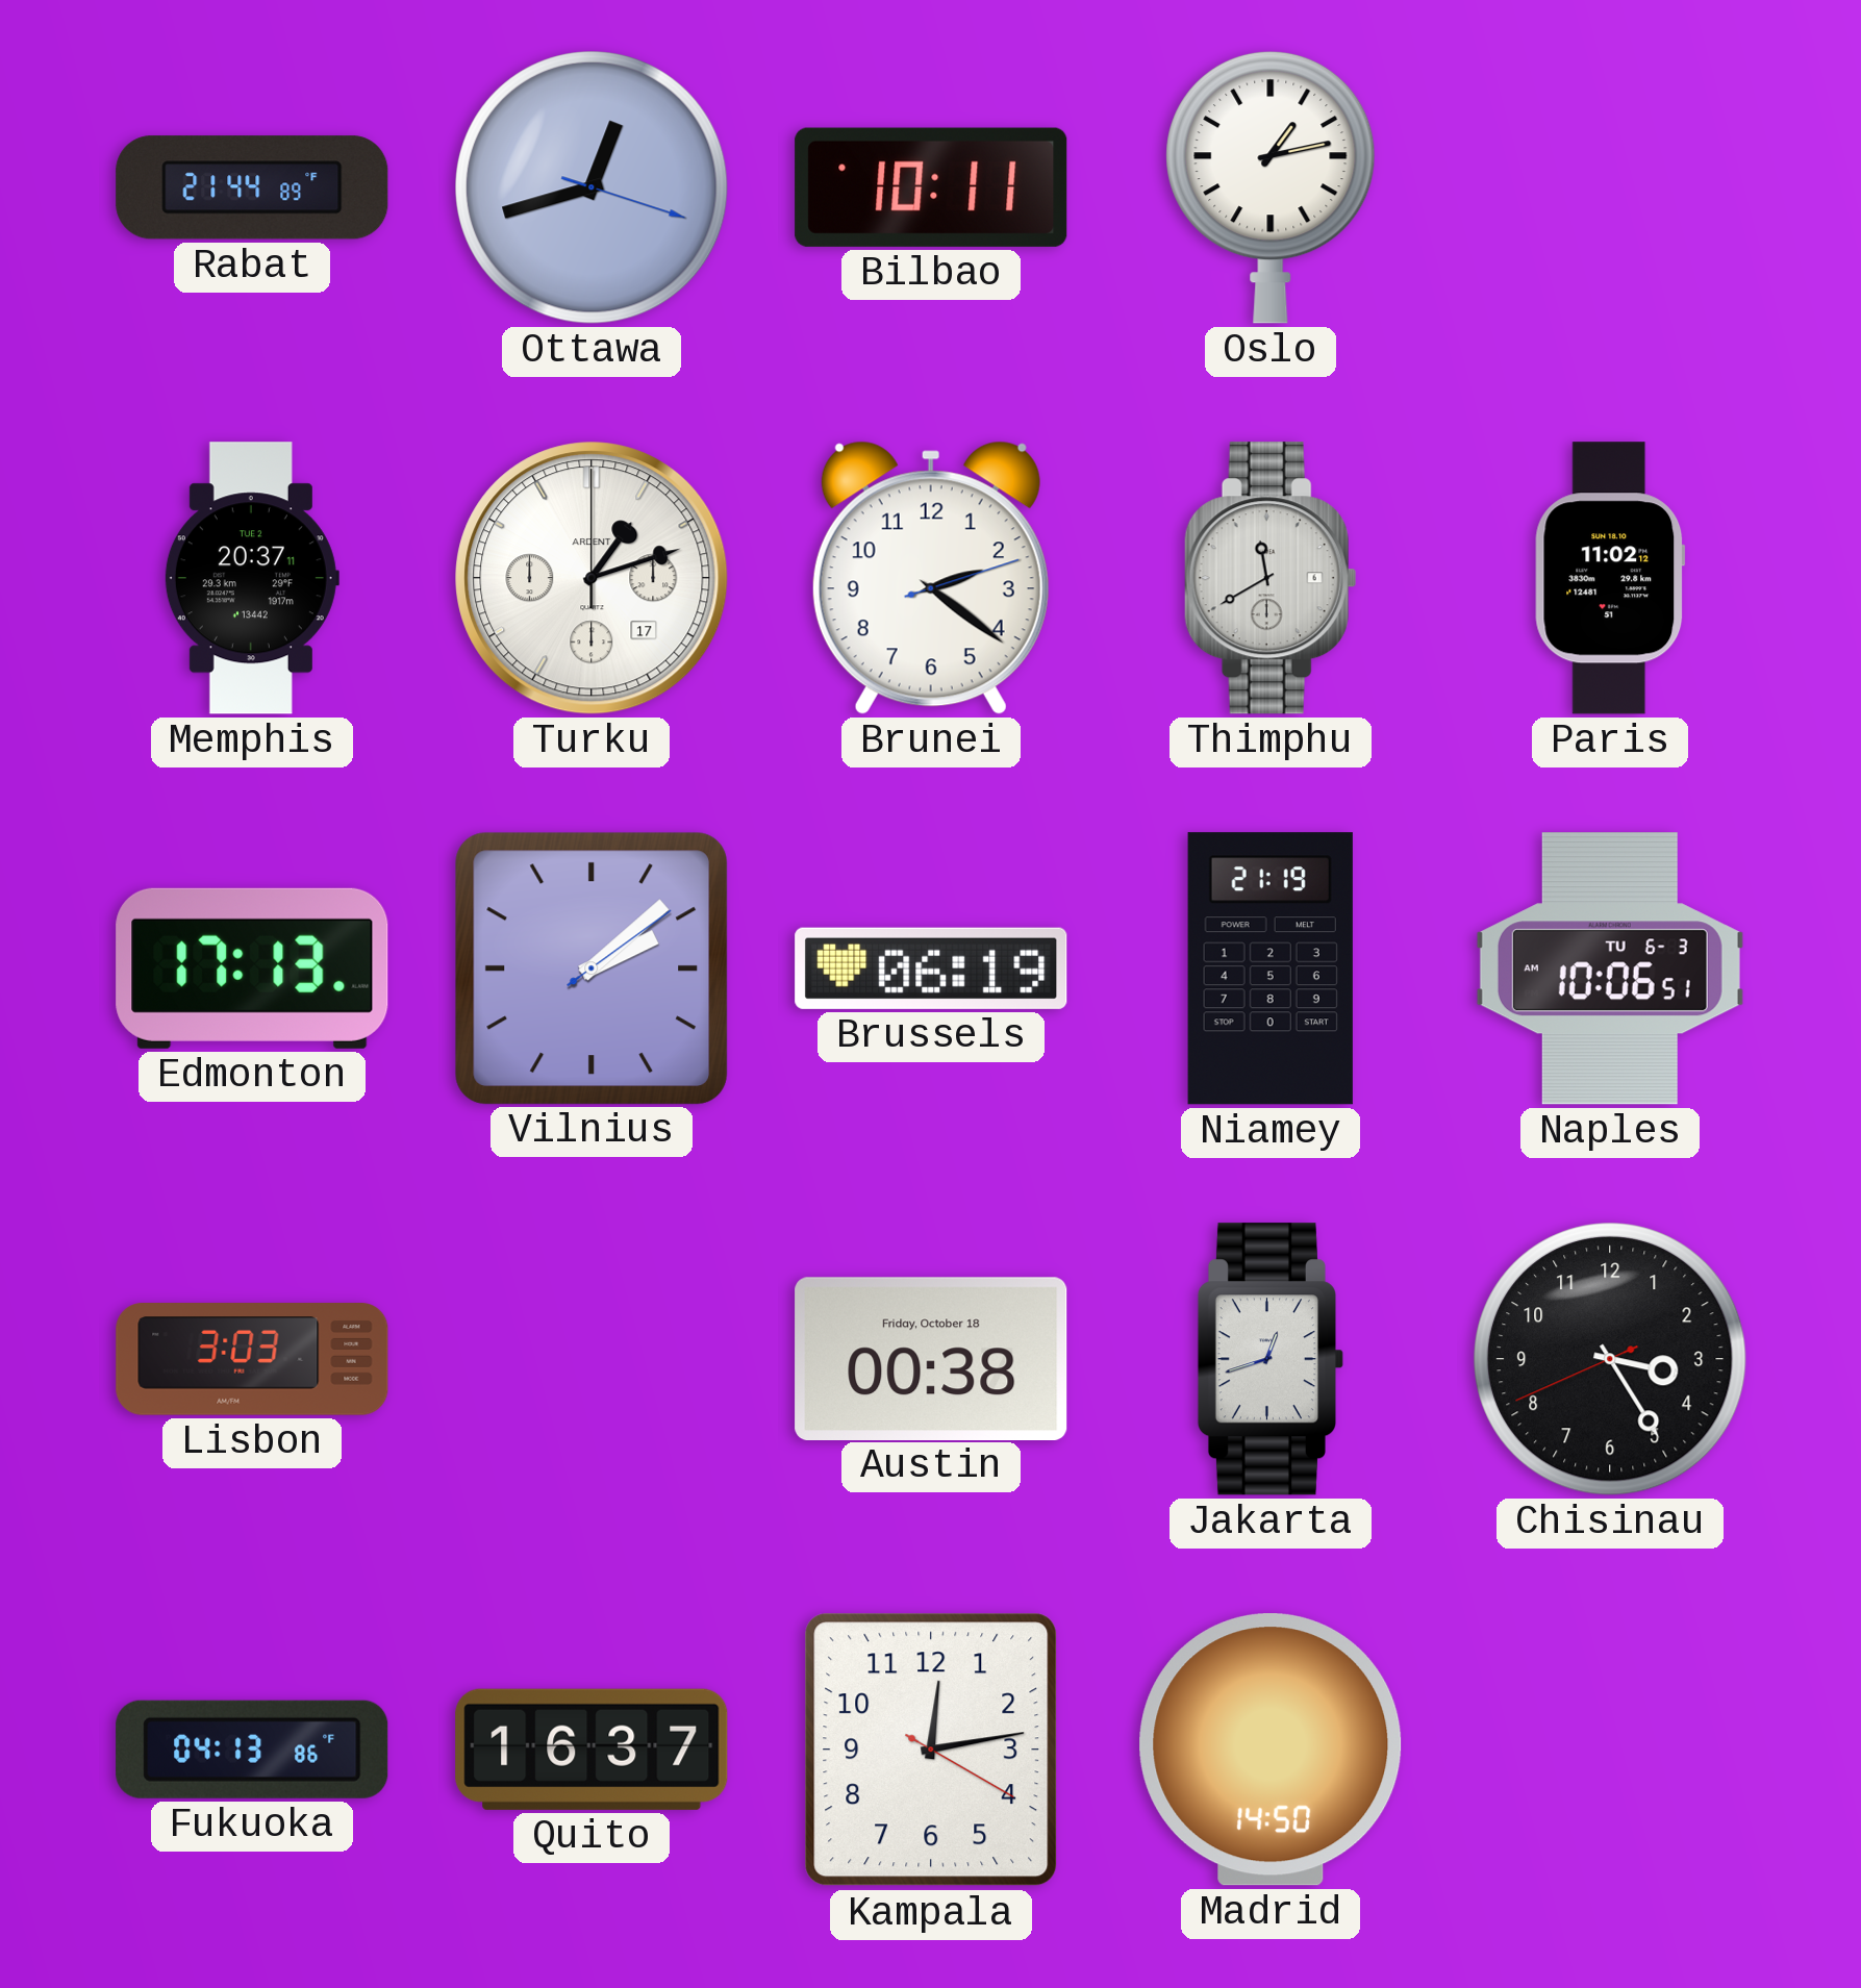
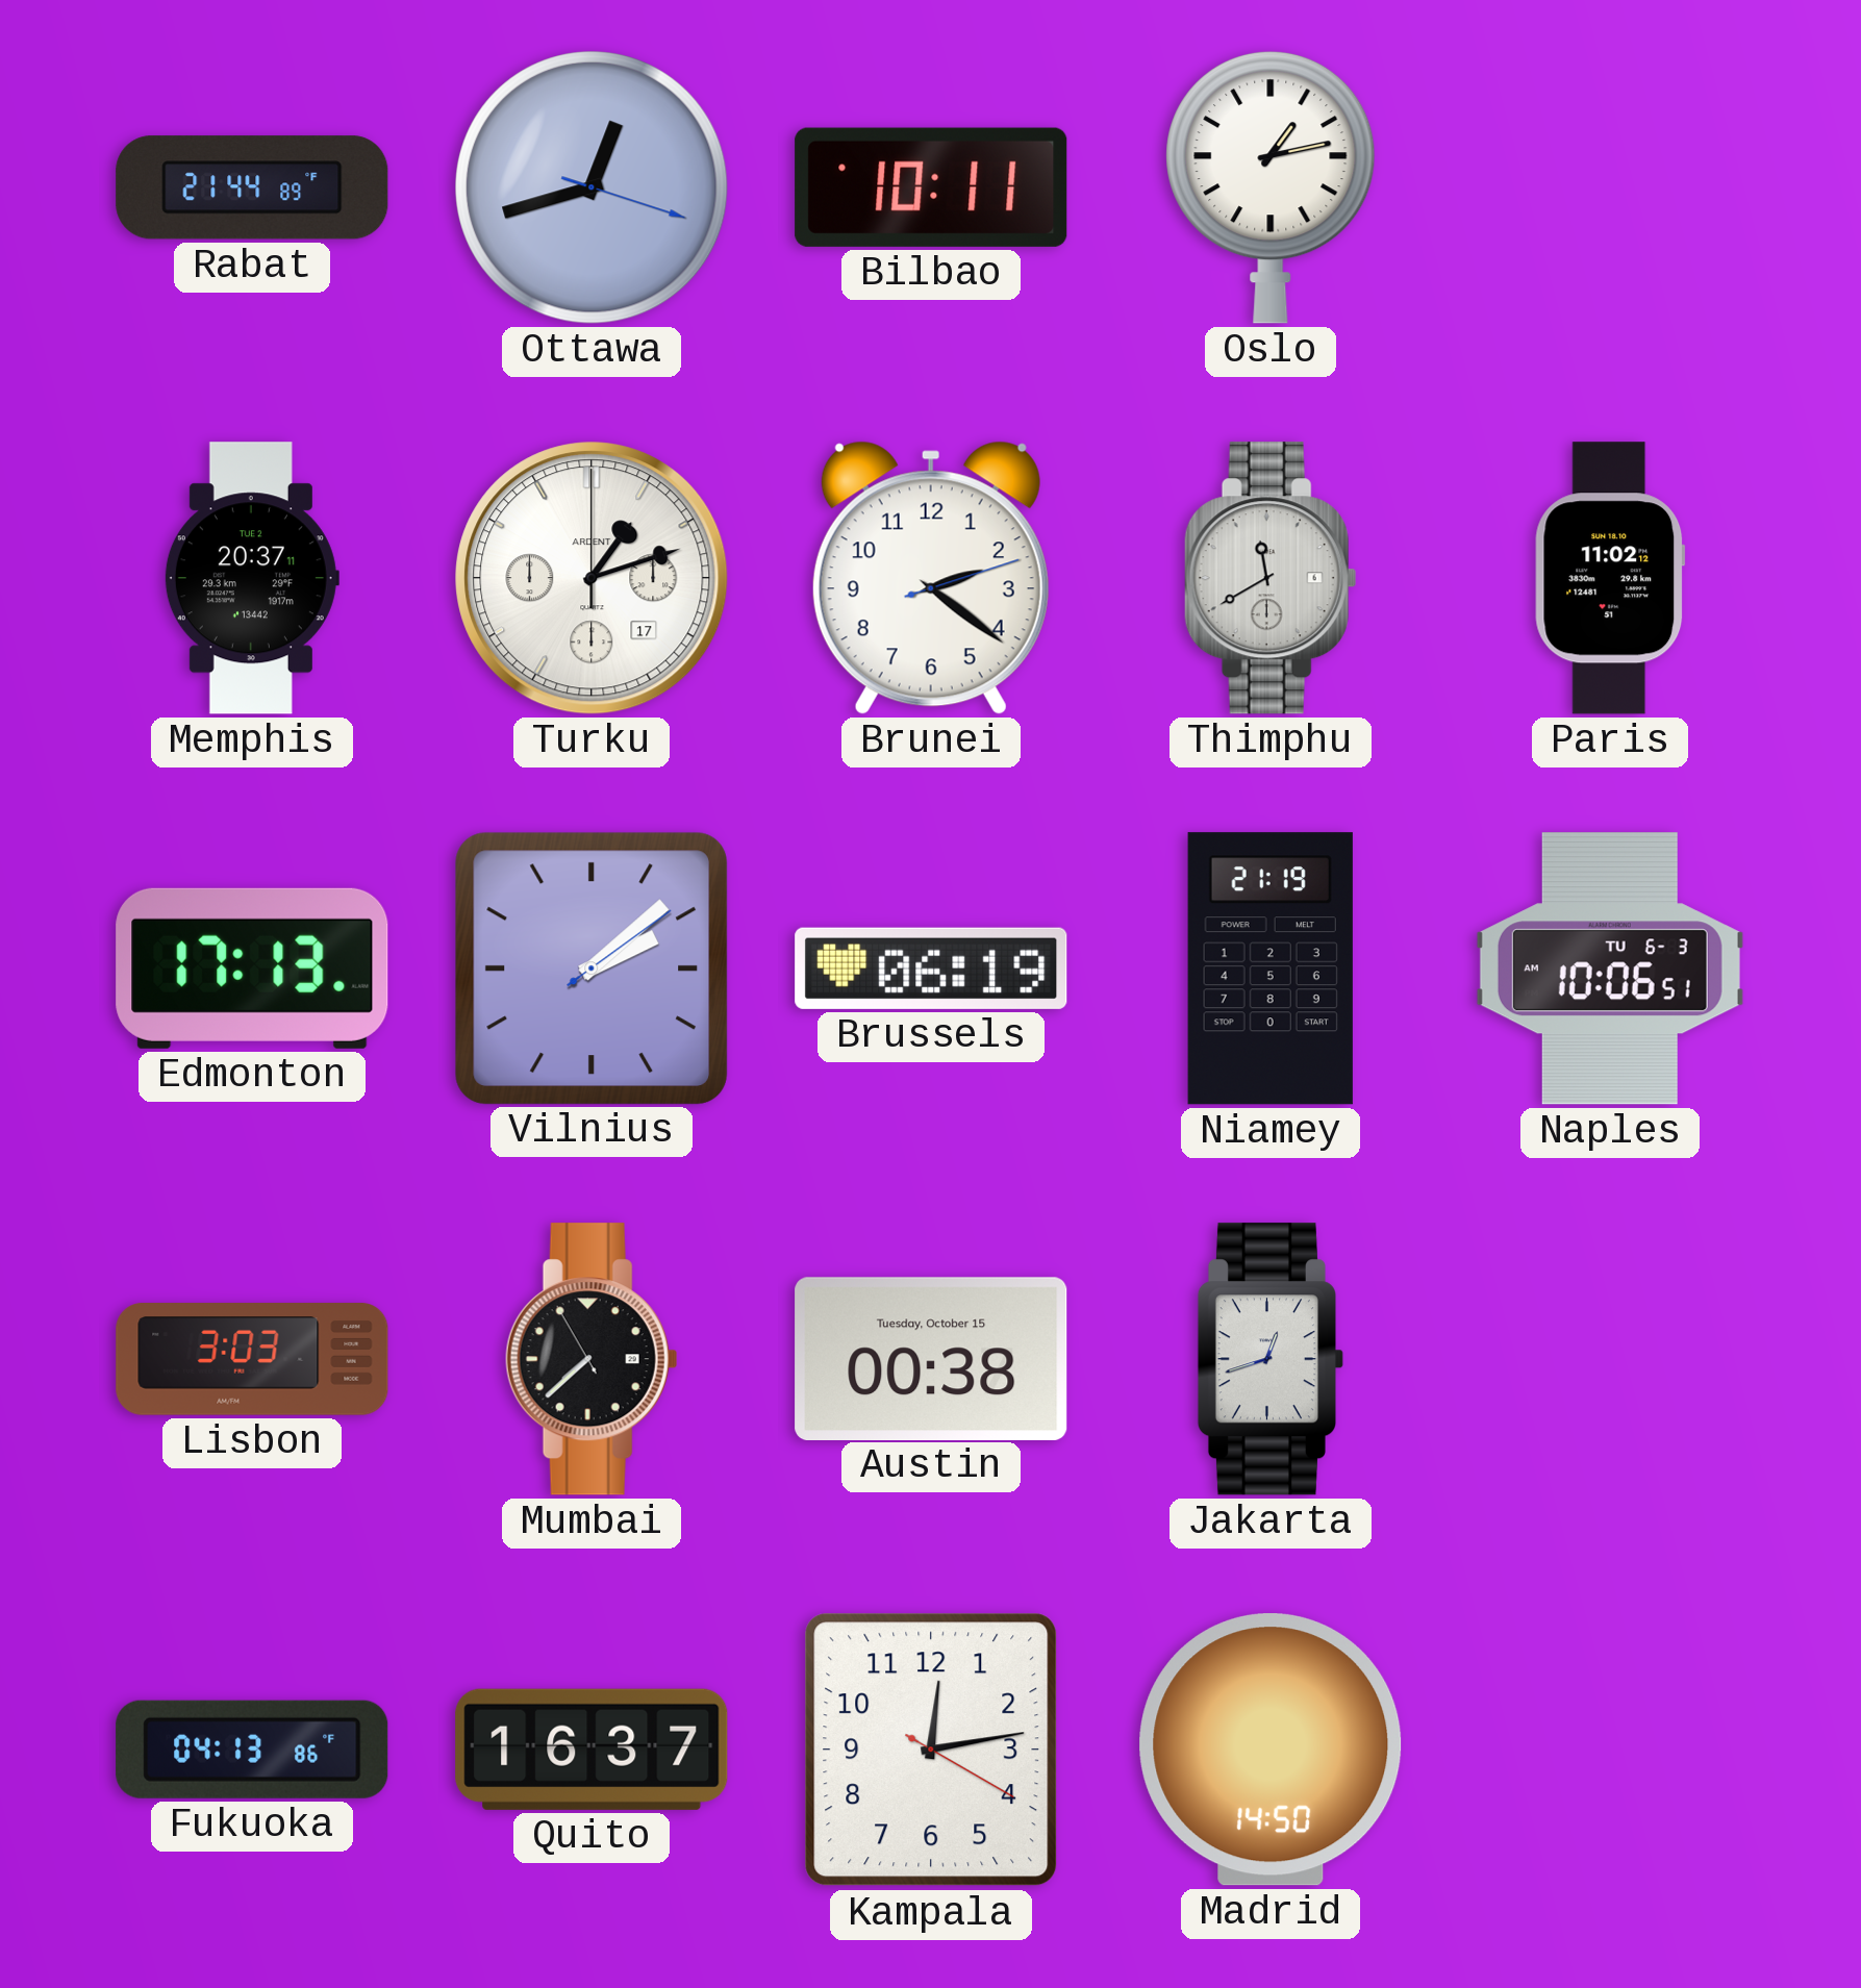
Mumbai: none -> 7:37
Austin date: Friday, October 18 -> Tuesday, October 15
Chisinau: 3:24 -> none
